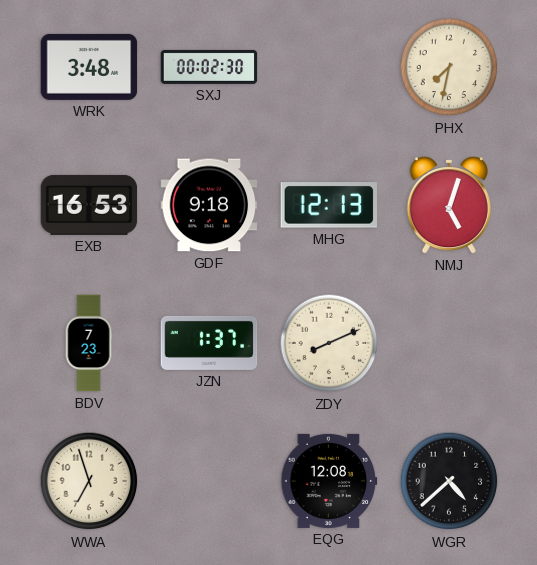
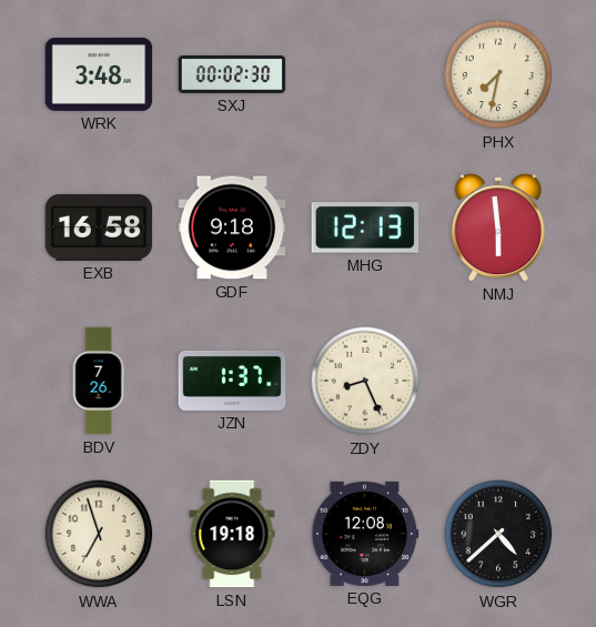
EXB: 16:53 -> 16:58
NMJ: 5:03 -> 5:59
BDV: 7:23 -> 7:26
ZDY: 8:11 -> 8:26
LSN: none -> 19:18
